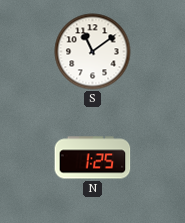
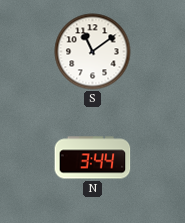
N: 1:25 -> 3:44
